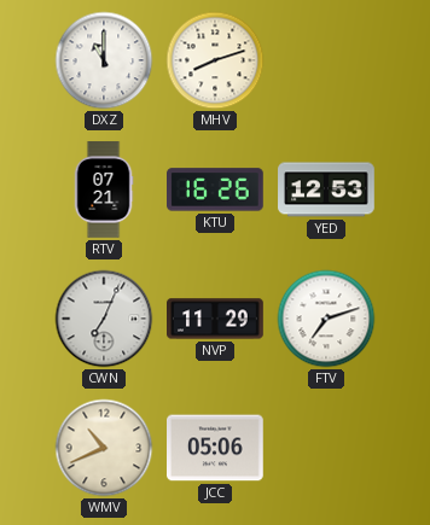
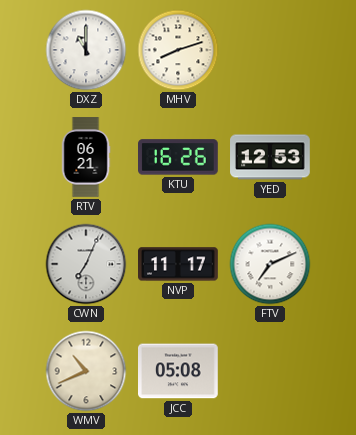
RTV: 07:21 -> 06:21
NVP: 11:29 -> 11:17
FTV: 7:12 -> 7:11
JCC: 05:06 -> 05:08
